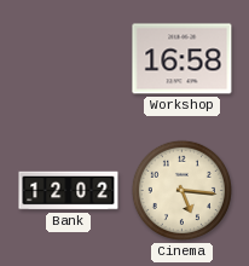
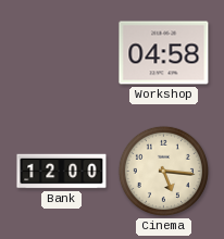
Workshop: 16:58 -> 04:58
Bank: 12:02 -> 12:00
